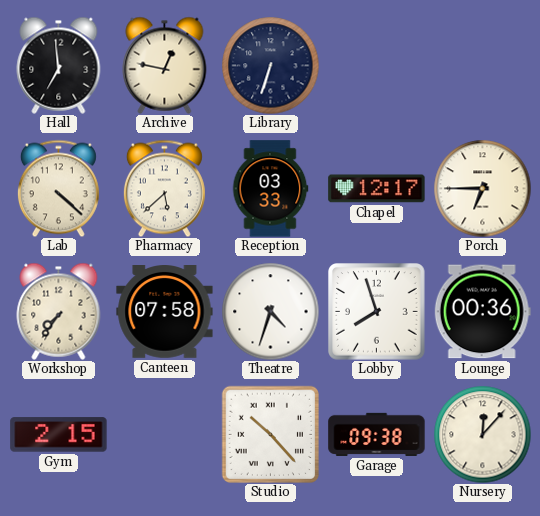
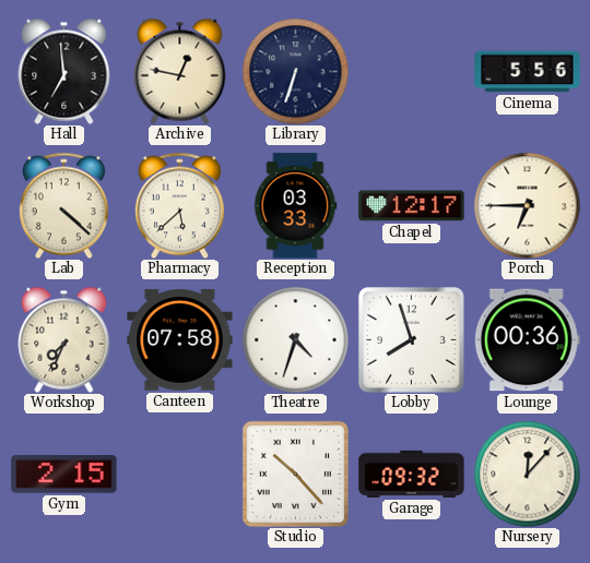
Cinema: none -> 5:56
Workshop: 7:36 -> 7:34
Garage: 09:38 -> 09:32
